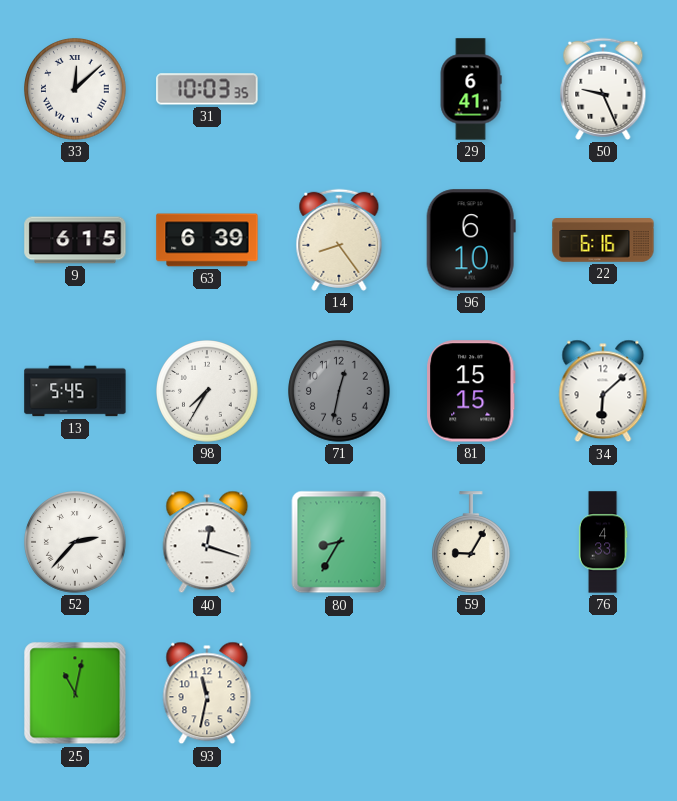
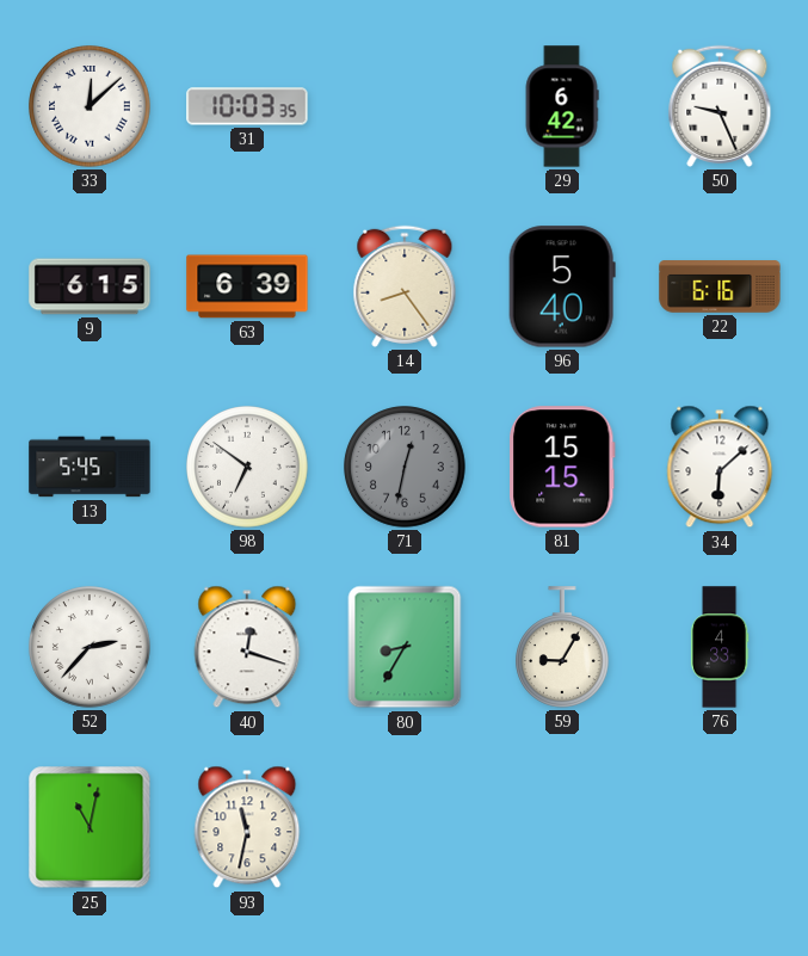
29: 6:41 -> 6:42
96: 6:10 -> 5:40
98: 7:35 -> 6:51
